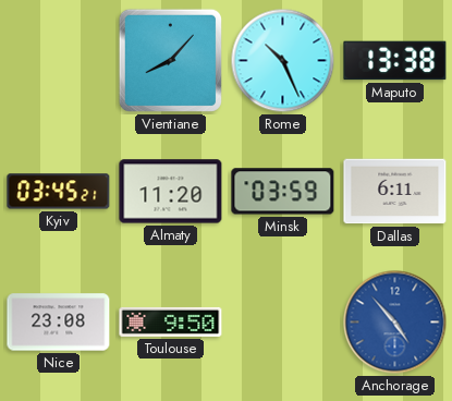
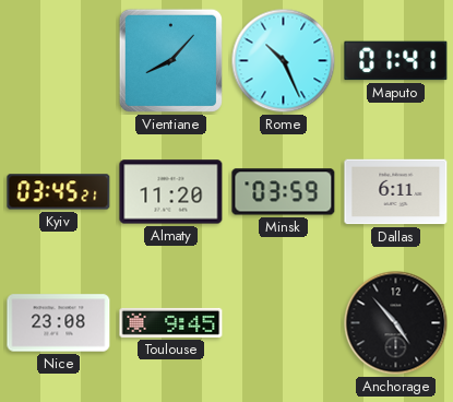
Maputo: 13:38 -> 01:41
Toulouse: 9:50 -> 9:45
Anchorage dial: blue -> black
